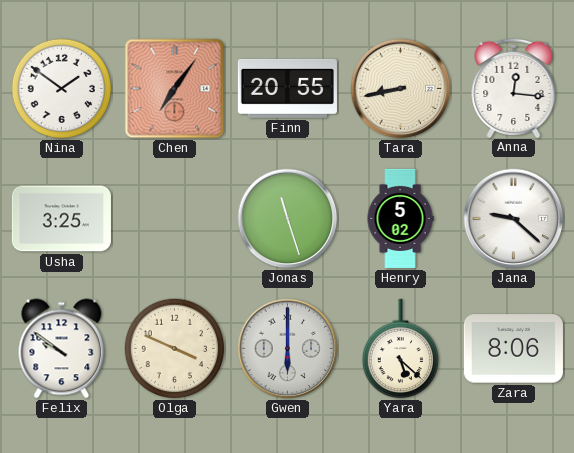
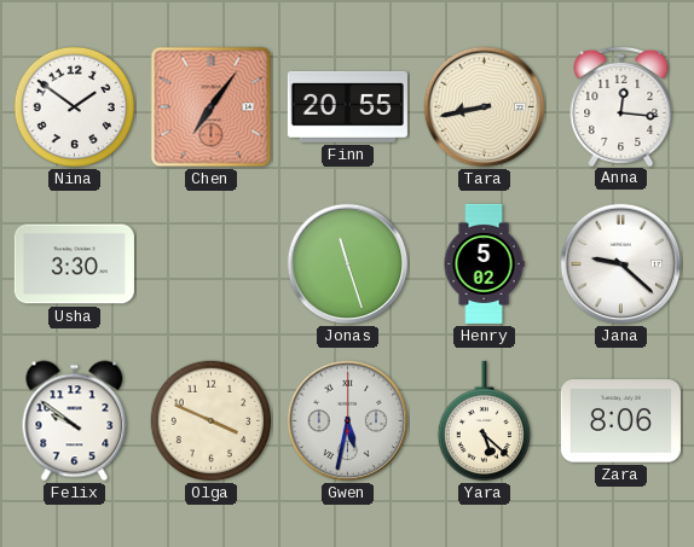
Usha: 3:25 -> 3:30
Gwen: 6:00 -> 5:32
